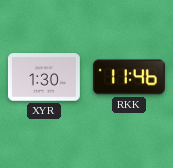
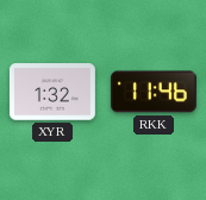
XYR: 1:30 -> 1:32
